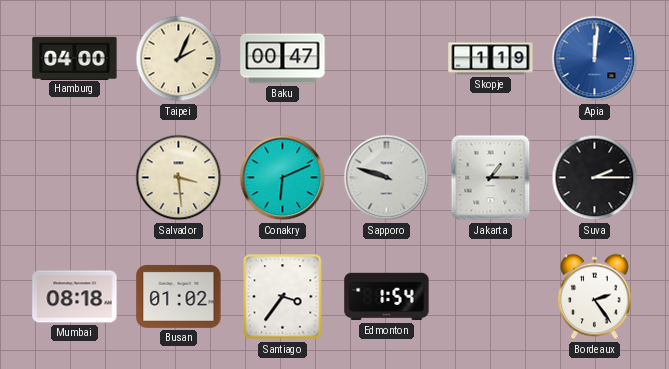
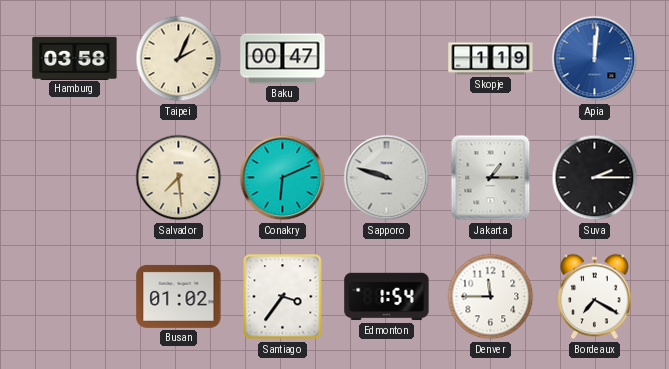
Hamburg: 04:00 -> 03:58
Salvador: 3:29 -> 7:29
Mumbai: 08:18 -> none
Denver: none -> 11:45
Bordeaux: 2:24 -> 7:20
